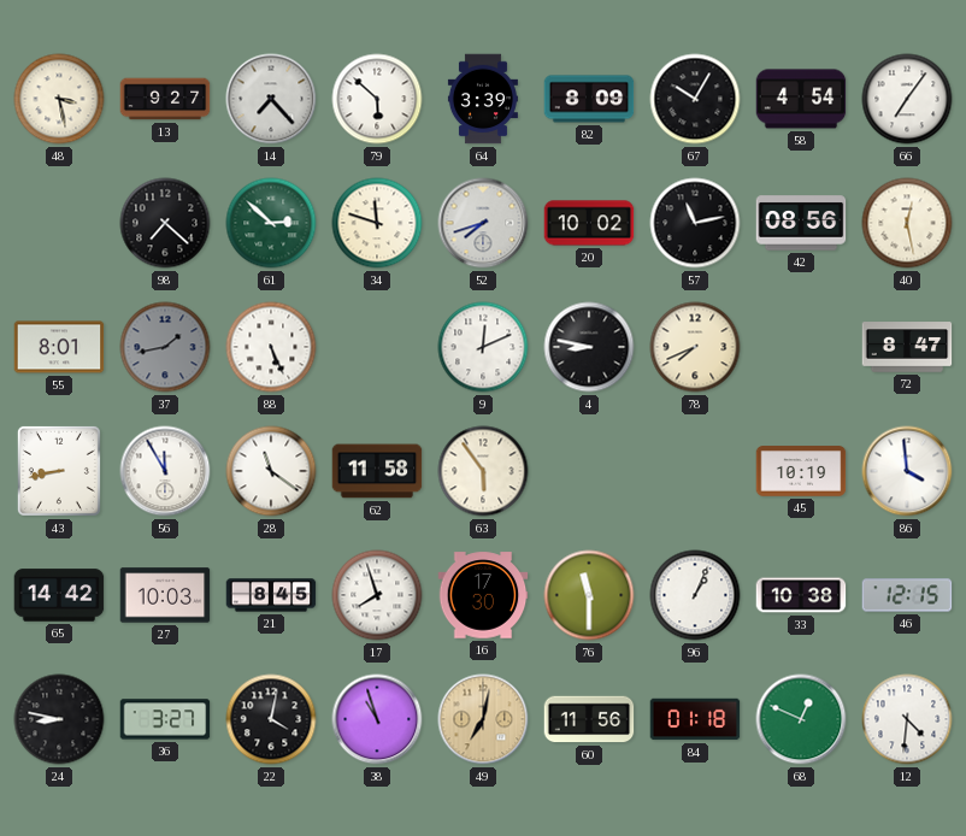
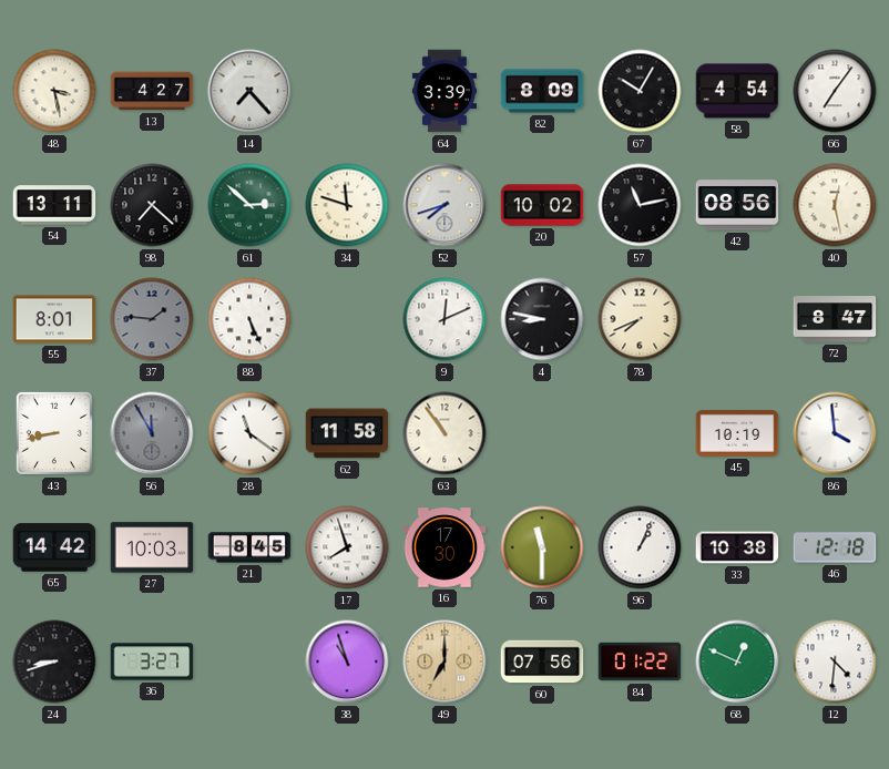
13: 9:27 -> 4:27
79: 5:52 -> none
54: none -> 13:11
37: 1:43 -> 1:46
56 dial: white -> grey
63: 5:54 -> 10:54
46: 12:15 -> 12:18
24: 8:47 -> 8:42
22: 4:02 -> none
49: 7:02 -> 7:00
60: 11:56 -> 07:56
84: 01:18 -> 01:22
